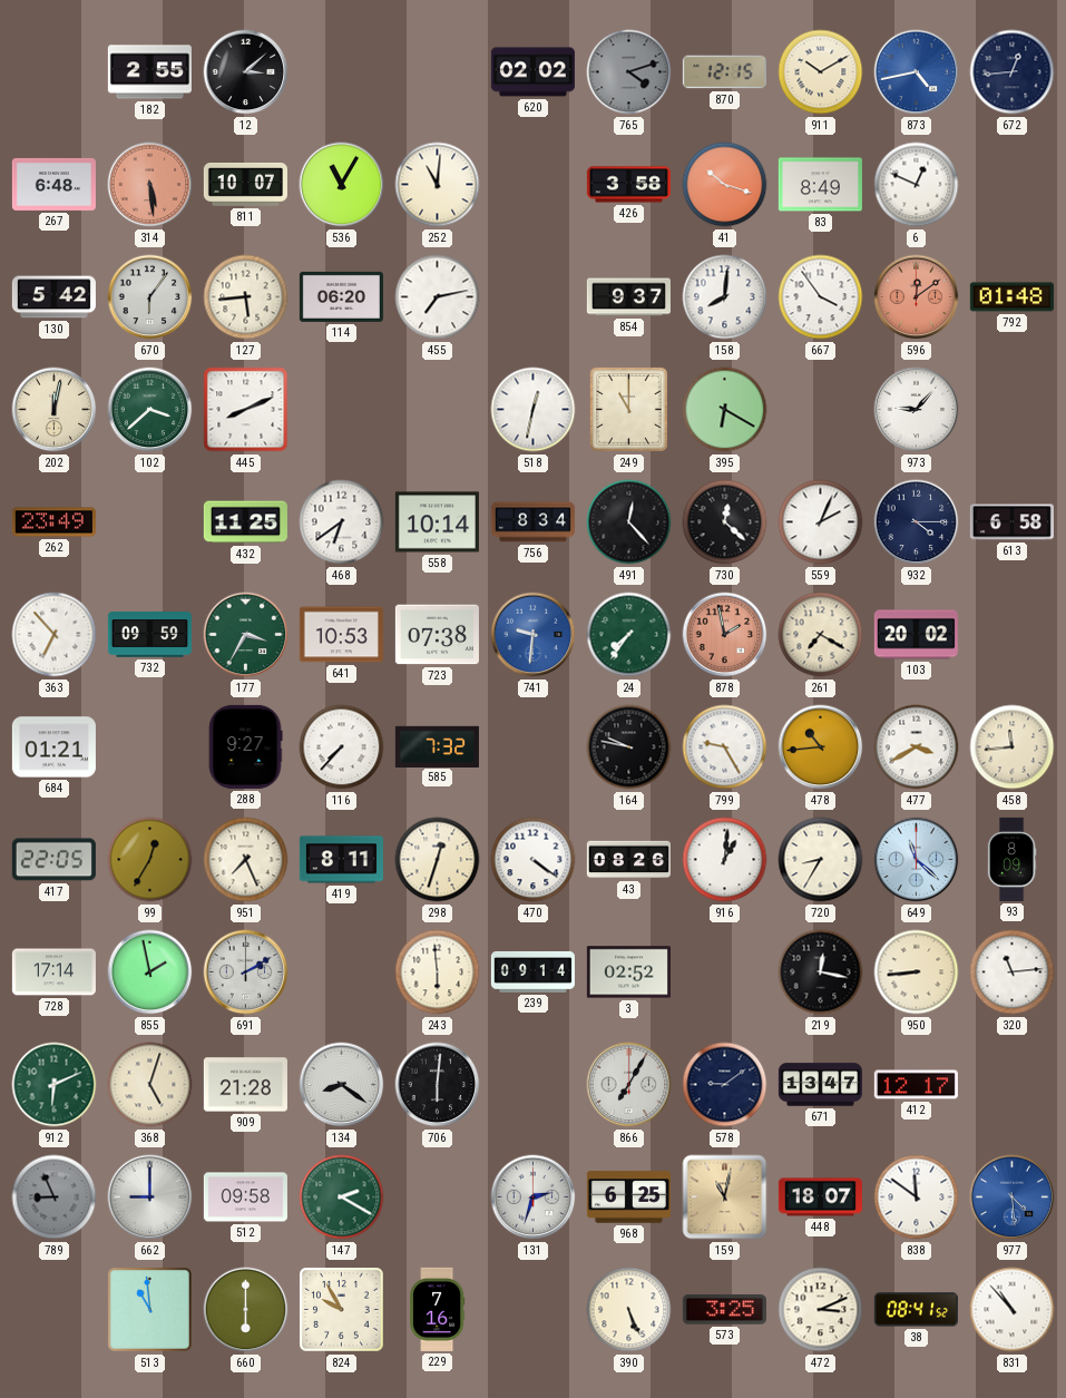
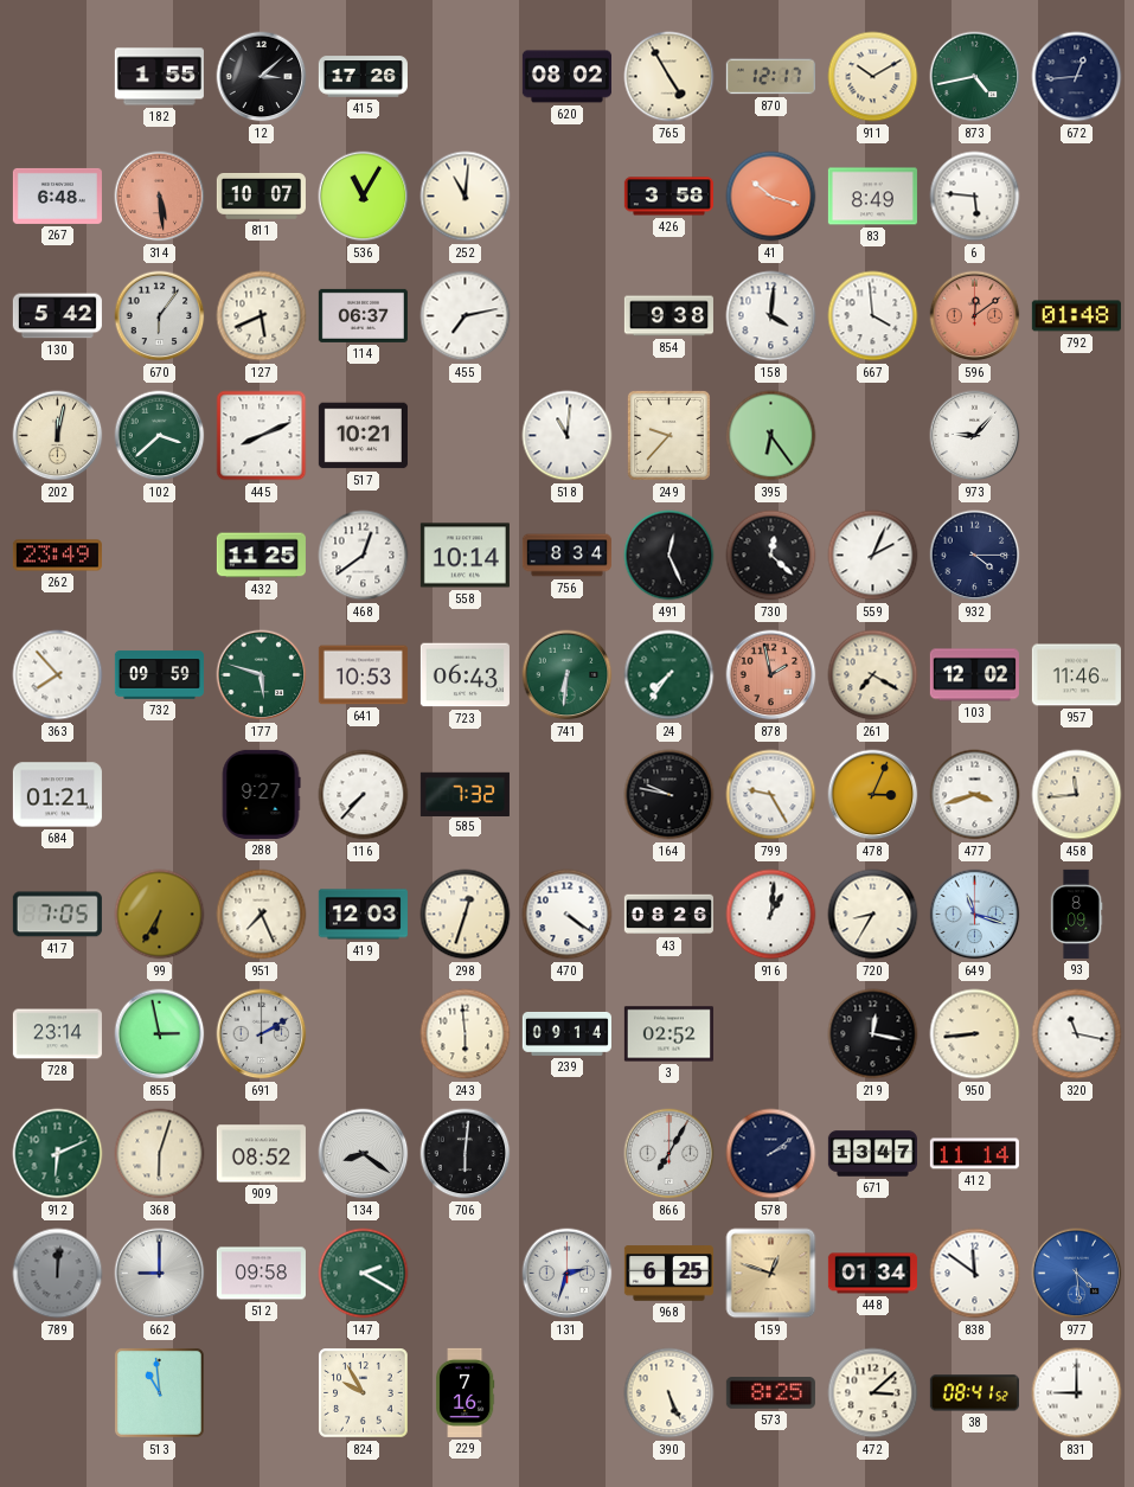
182: 2:55 -> 1:55
415: none -> 17:26
620: 02:02 -> 08:02
765: 4:12 -> 4:55
765 dial: grey -> cream
870: 12:15 -> 12:17
873 dial: blue -> green
6: 12:49 -> 5:46
127: 5:44 -> 5:41
114: 06:20 -> 06:37
854: 9:37 -> 9:38
158: 8:01 -> 4:01
667: 3:54 -> 3:59
517: none -> 10:21
518: 12:32 -> 11:01
249: 11:00 -> 9:37
395: 6:20 -> 6:24
468: 6:39 -> 12:39
491: 12:23 -> 12:26
613: 6:58 -> none
363: 6:53 -> 7:53
177: 3:35 -> 5:48
723: 07:38 -> 06:43
741: 9:31 -> 6:31
741 dial: blue -> green
103: 20:02 -> 12:02
957: none -> 11:46
478: 10:44 -> 3:04
477: 3:40 -> 3:42
417: 22:05 -> 7:05
99: 12:35 -> 6:35
419: 8:11 -> 12:03
649: 11:22 -> 11:18
728: 17:14 -> 23:14
855: 1:58 -> 2:58
320: 11:14 -> 11:17
368: 5:03 -> 6:03
909: 21:28 -> 08:52
578: 9:09 -> 2:09
412: 12:17 -> 11:14
789: 8:56 -> 12:01
159: 11:02 -> 12:48
448: 18:07 -> 01:34
660: 6:00 -> none
573: 3:25 -> 8:25
472: 3:11 -> 3:08
831: 10:53 -> 9:00
